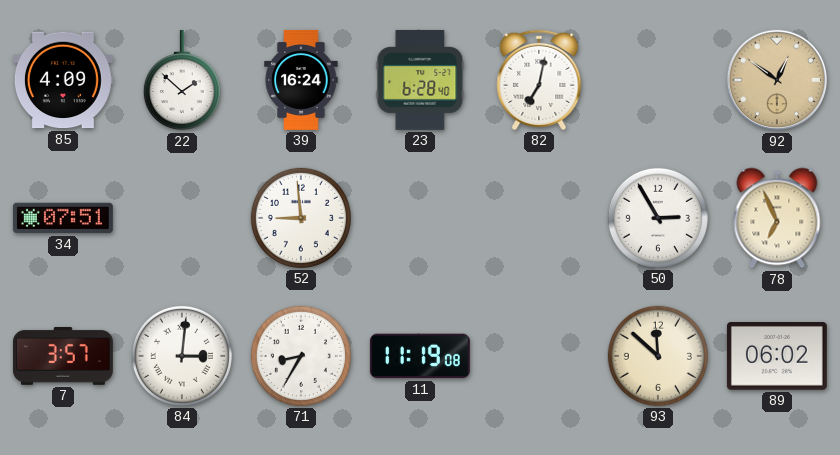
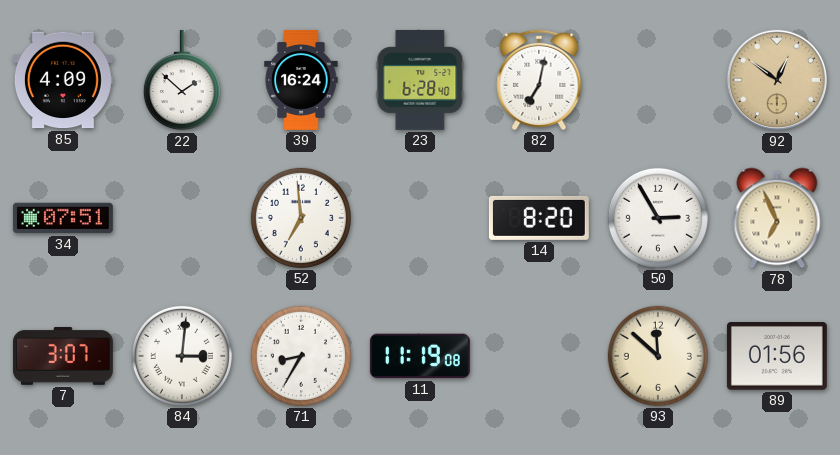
52: 8:59 -> 6:59
14: none -> 8:20
7: 3:57 -> 3:07
89: 06:02 -> 01:56
